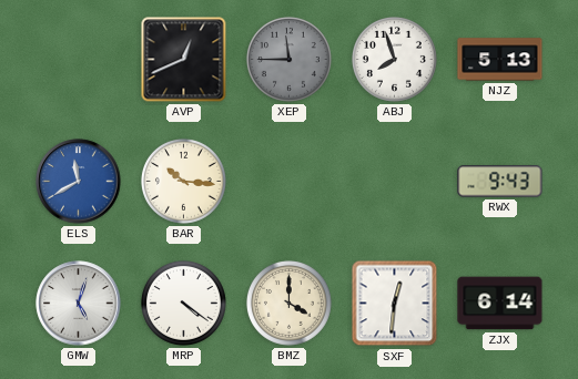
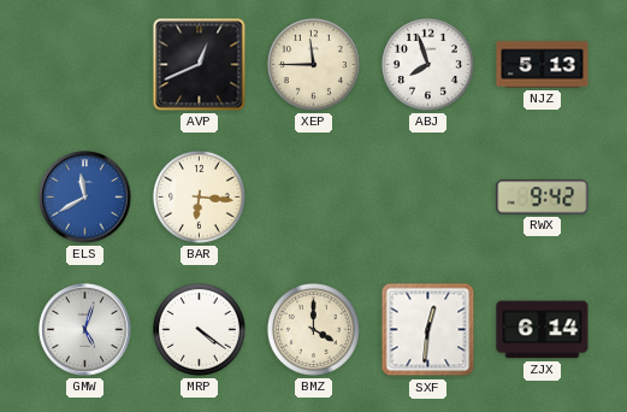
XEP dial: grey -> cream
BAR: 10:16 -> 6:16
RWX: 9:43 -> 9:42
